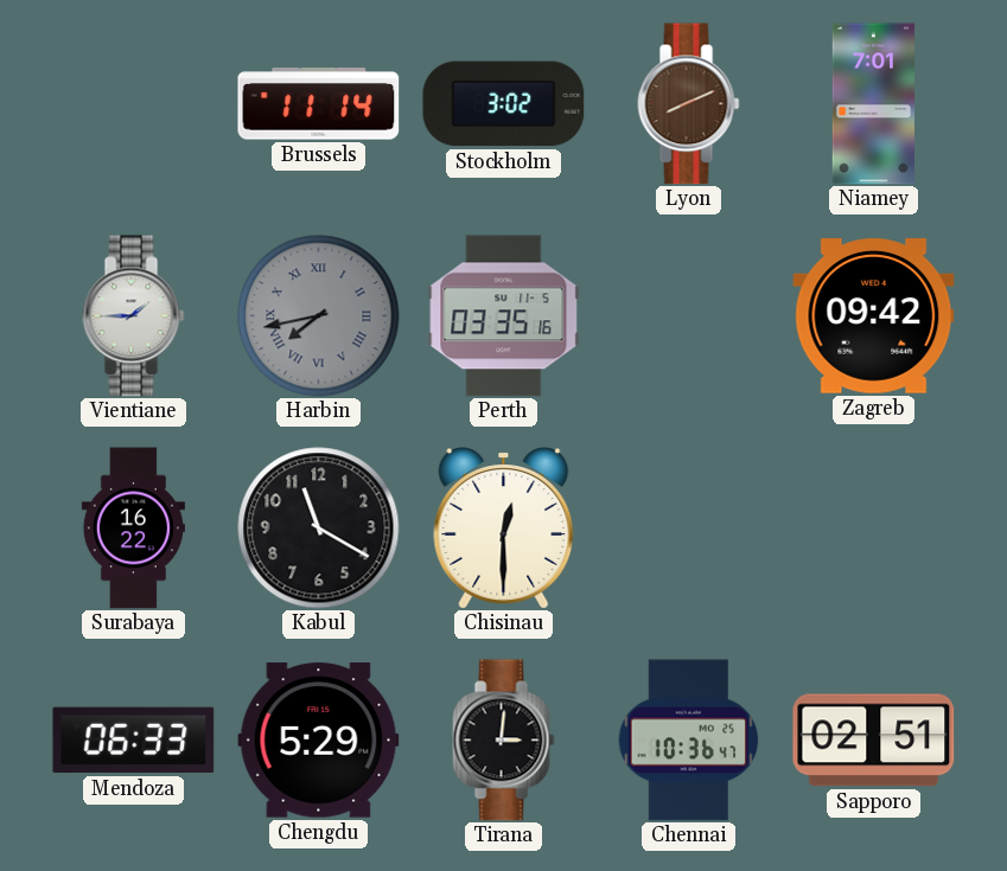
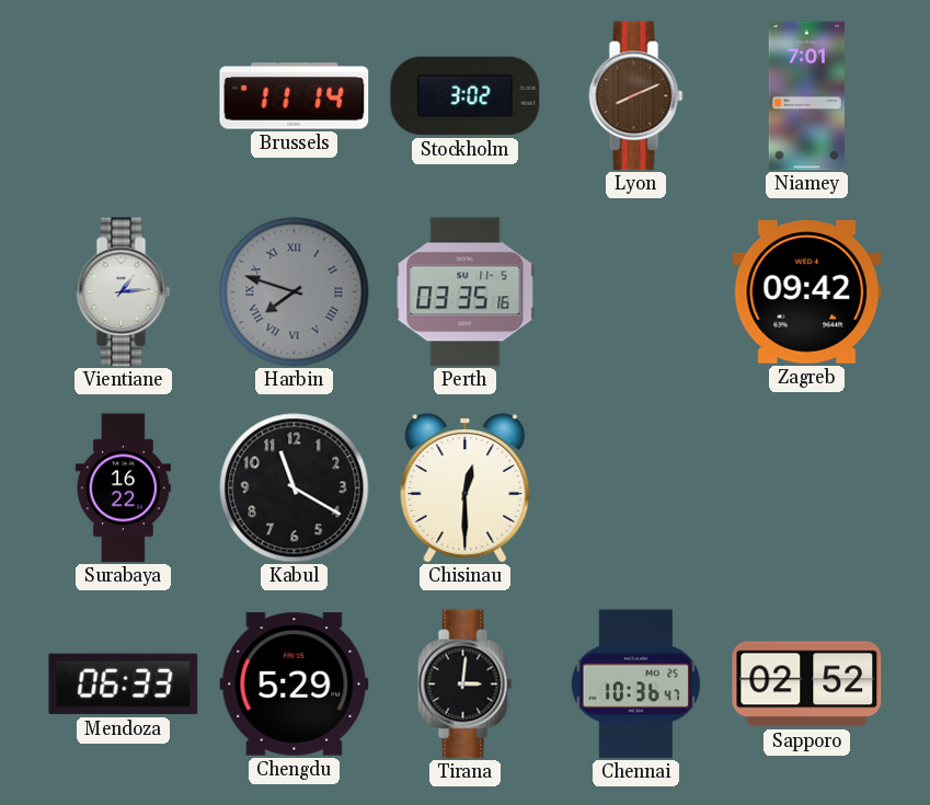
Vientiane: 1:45 -> 1:14
Harbin: 7:43 -> 7:48
Sapporo: 02:51 -> 02:52
